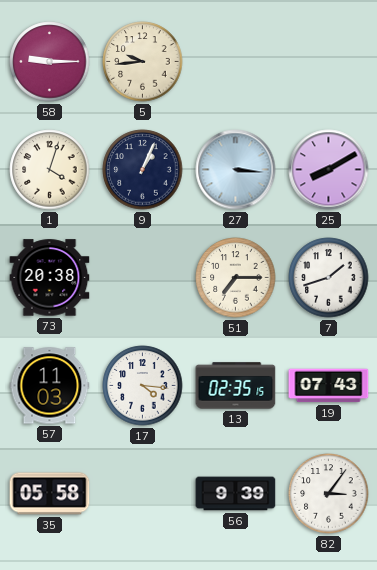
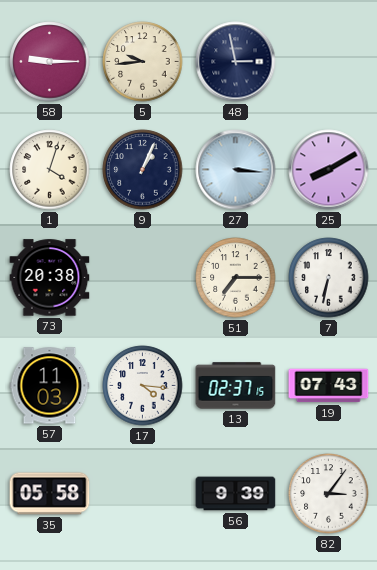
48: none -> 2:58
7: 1:42 -> 6:32
13: 02:35 -> 02:37
